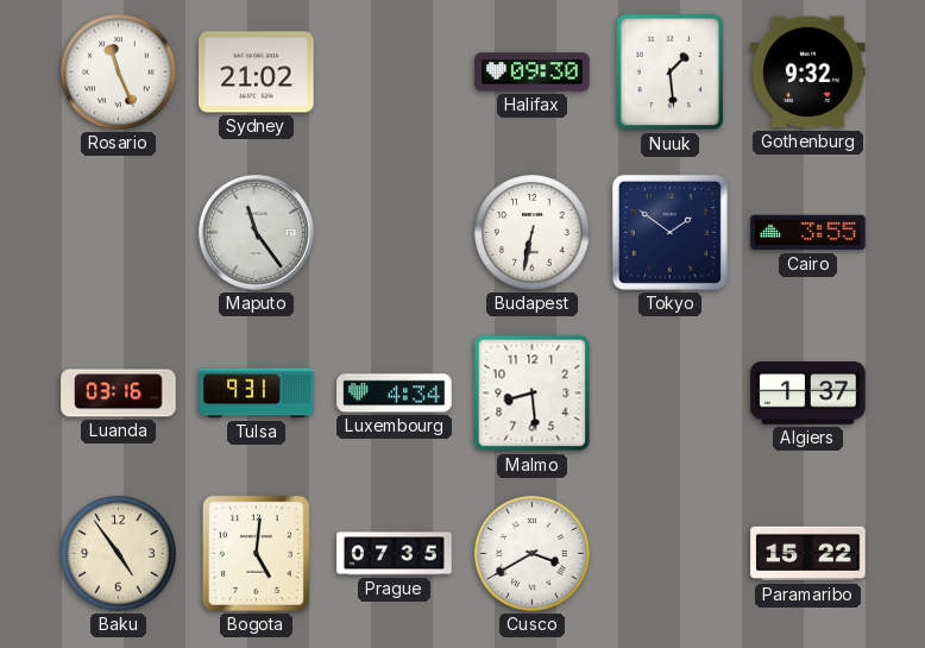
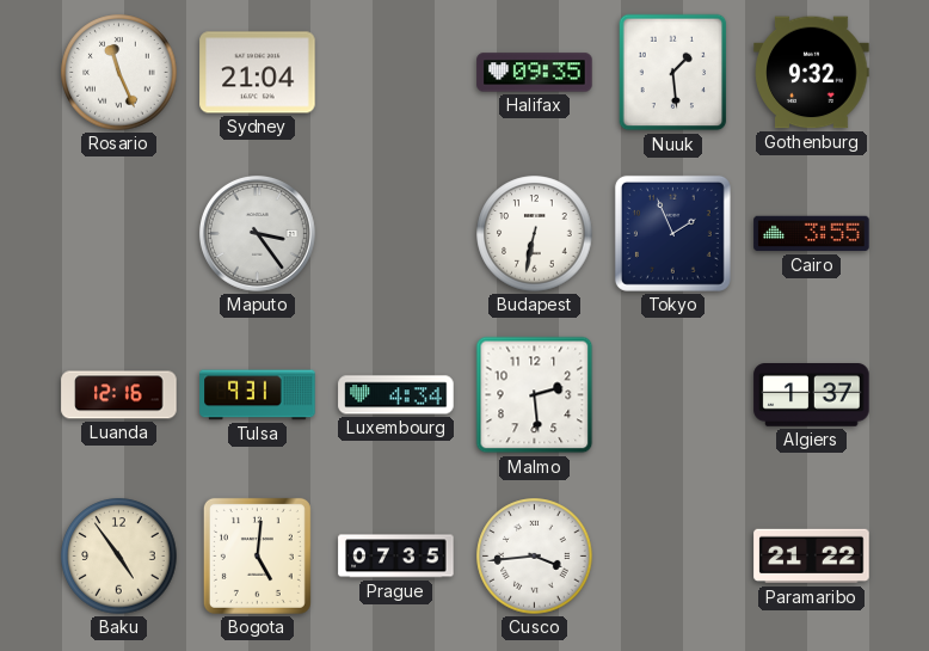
Sydney: 21:02 -> 21:04
Halifax: 09:30 -> 09:35
Maputo: 11:24 -> 3:24
Tokyo: 1:51 -> 1:56
Luanda: 03:16 -> 12:16
Malmo: 8:29 -> 2:29
Cusco: 3:40 -> 3:44
Paramaribo: 15:22 -> 21:22
